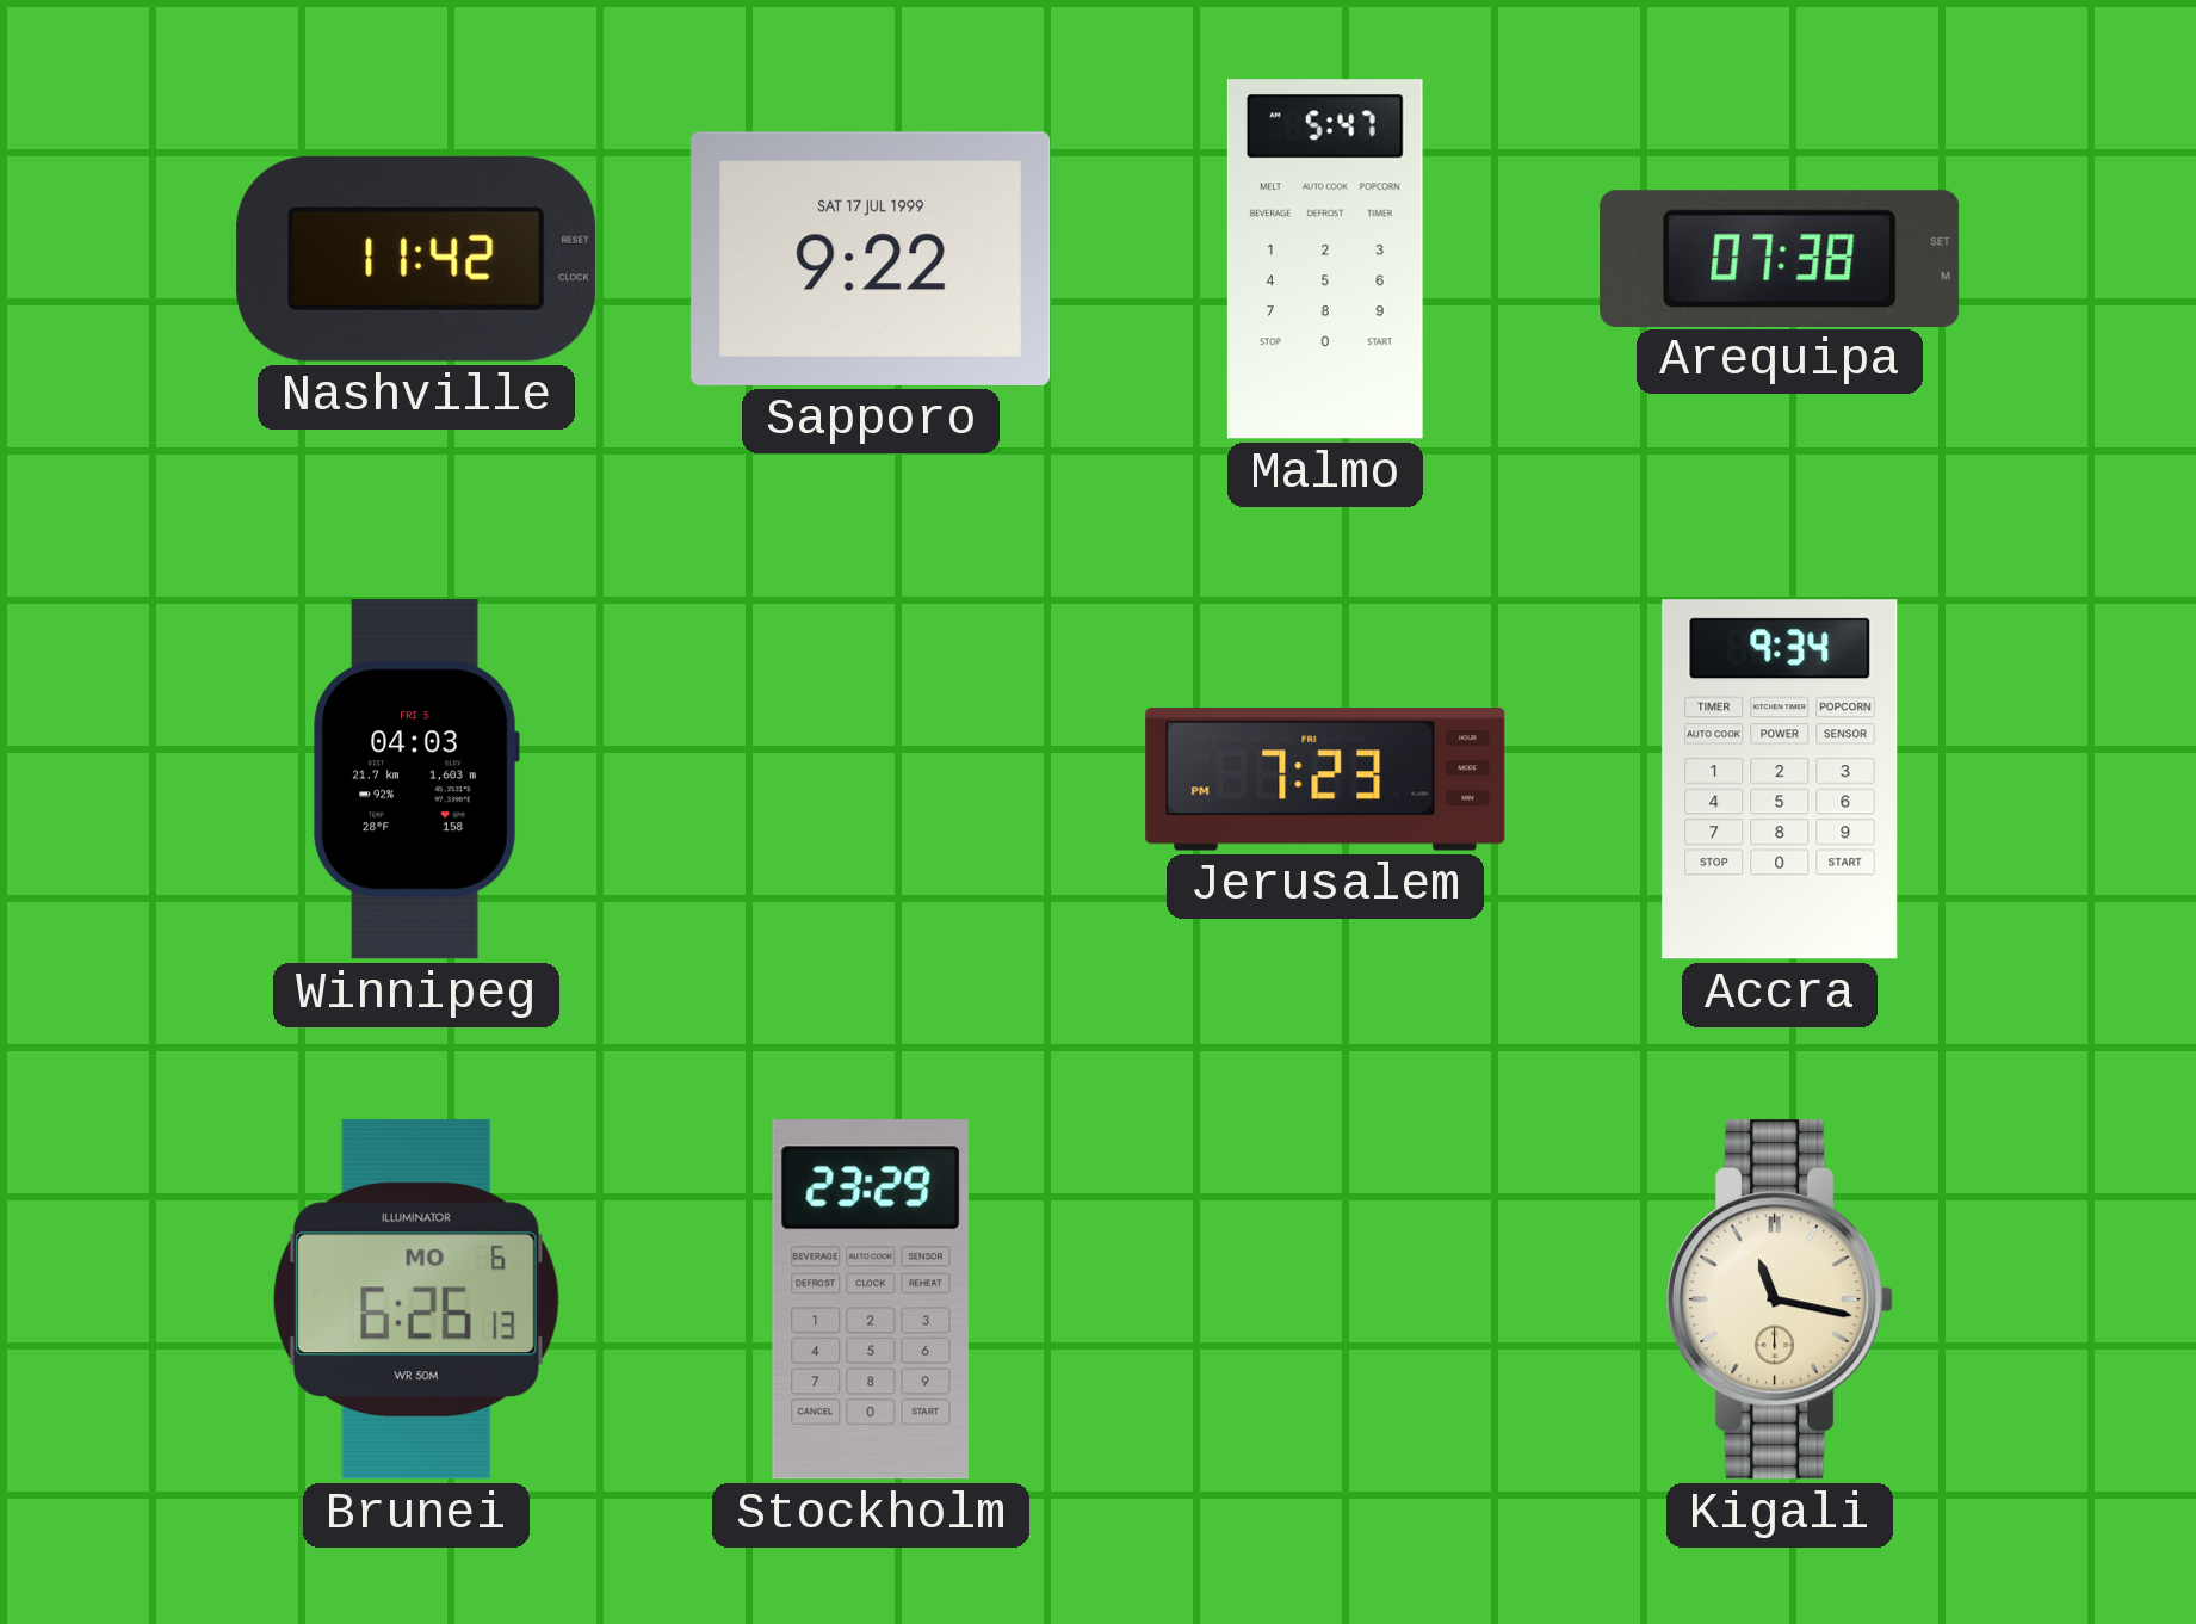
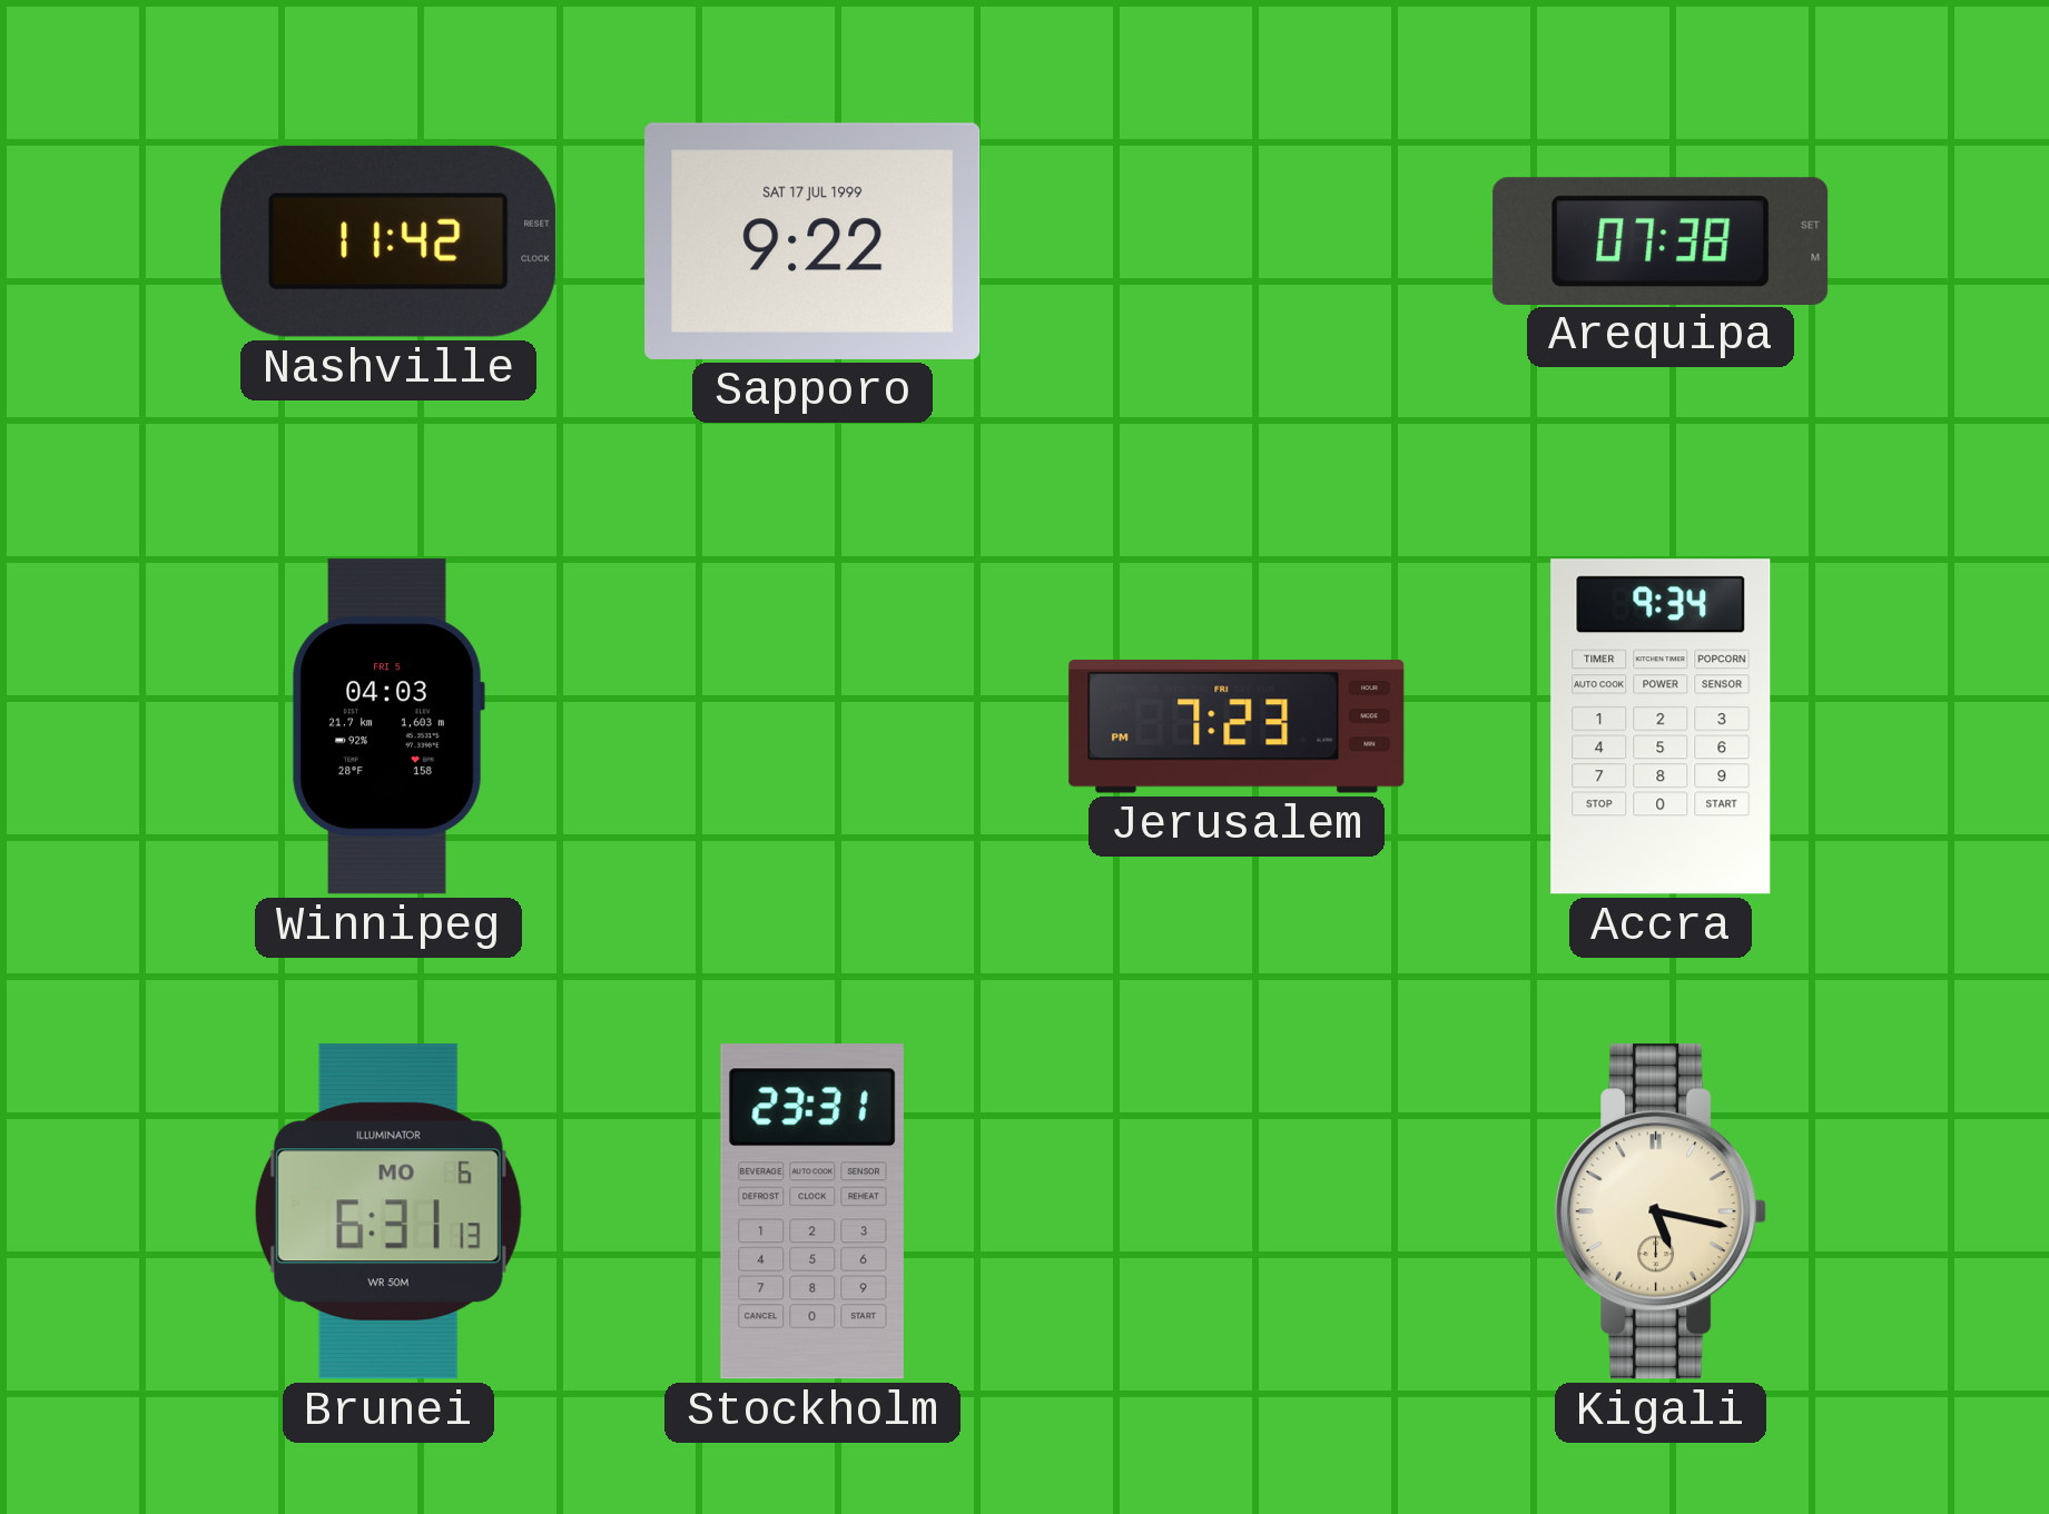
Malmo: 5:47 -> none
Brunei: 6:26 -> 6:31
Stockholm: 23:29 -> 23:31
Kigali: 11:17 -> 5:17
